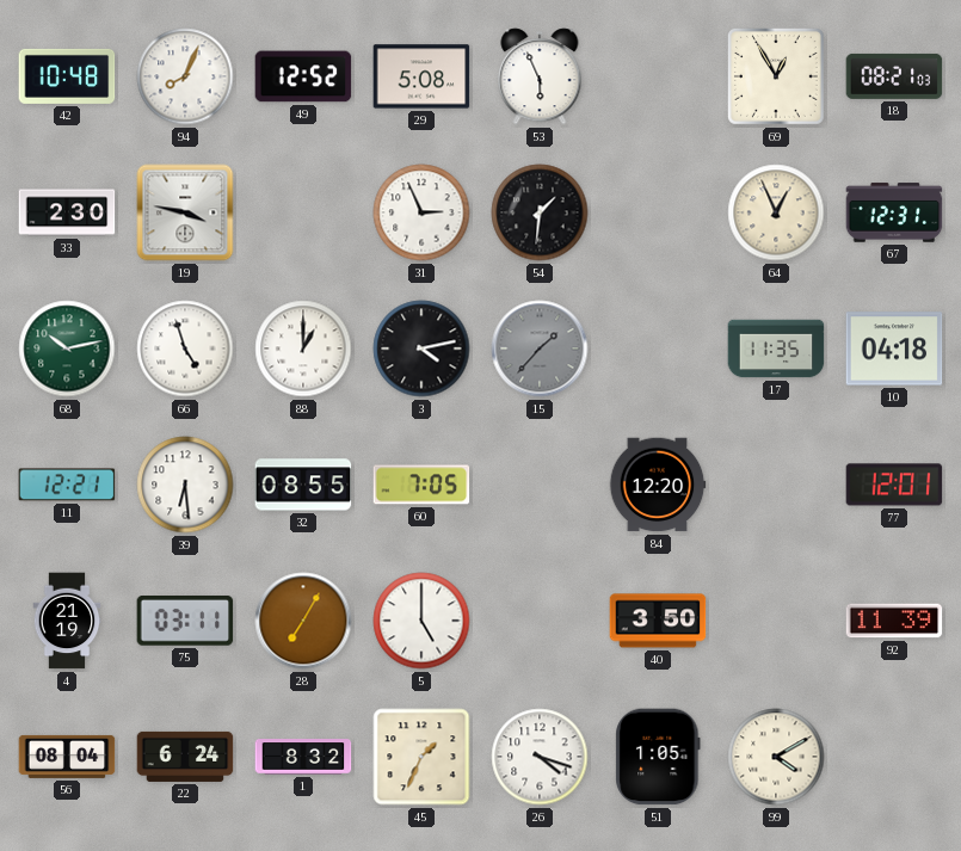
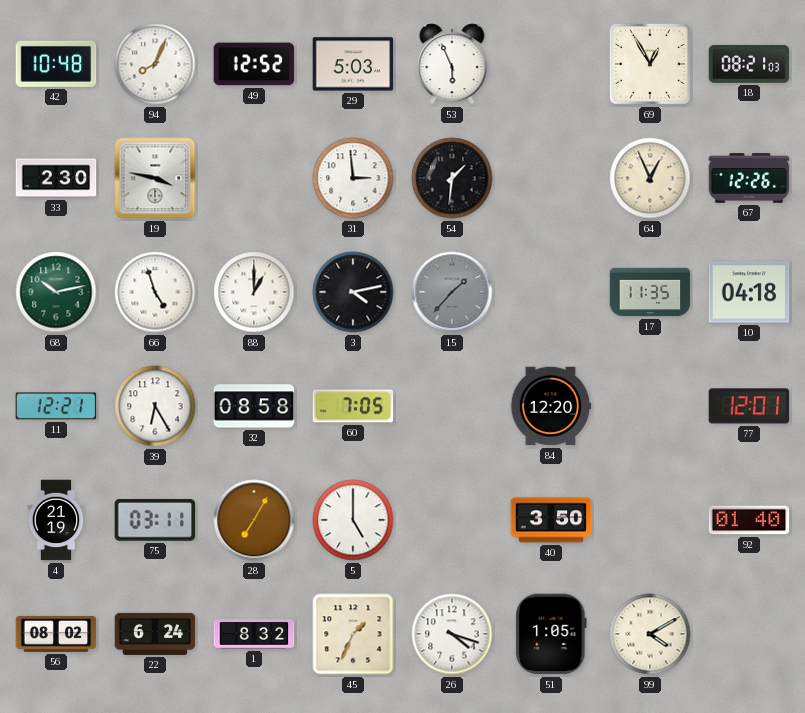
29: 5:08 -> 5:03
31: 2:56 -> 2:59
67: 12:31 -> 12:26
39: 6:29 -> 6:25
32: 08:55 -> 08:58
92: 11:39 -> 01:40
56: 08:04 -> 08:02
